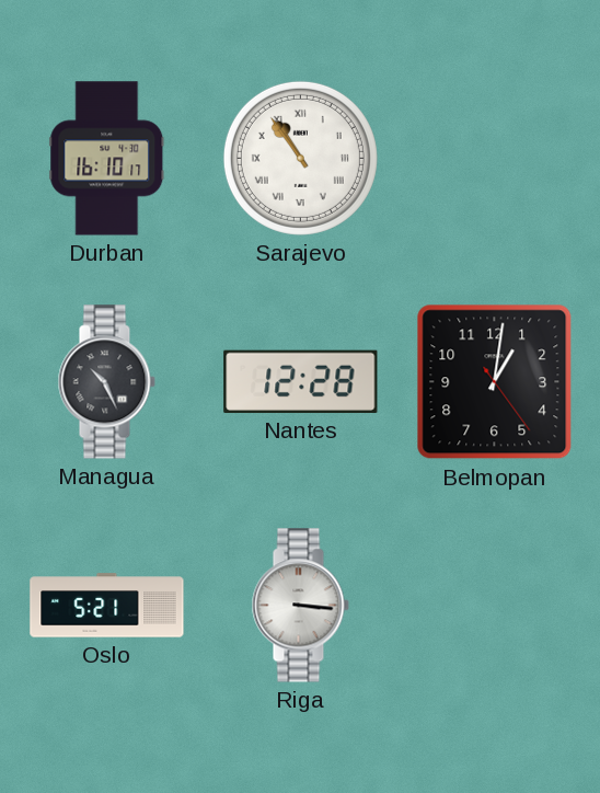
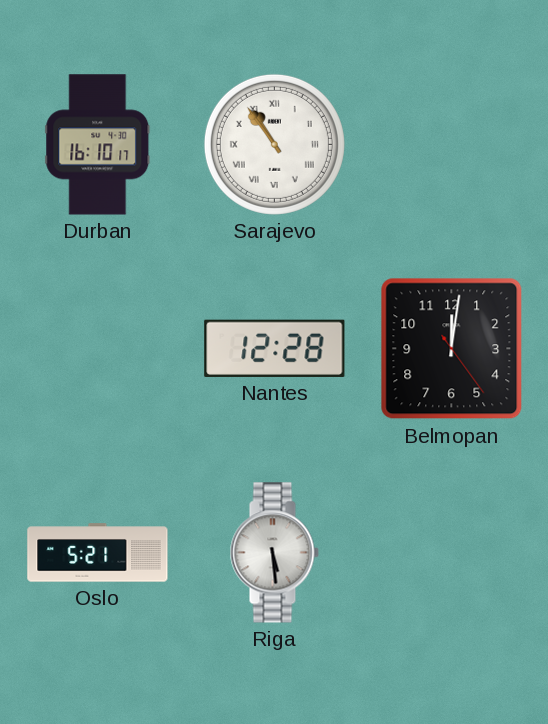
Managua: 10:26 -> none
Belmopan: 1:01 -> 12:01
Riga: 3:16 -> 5:29
